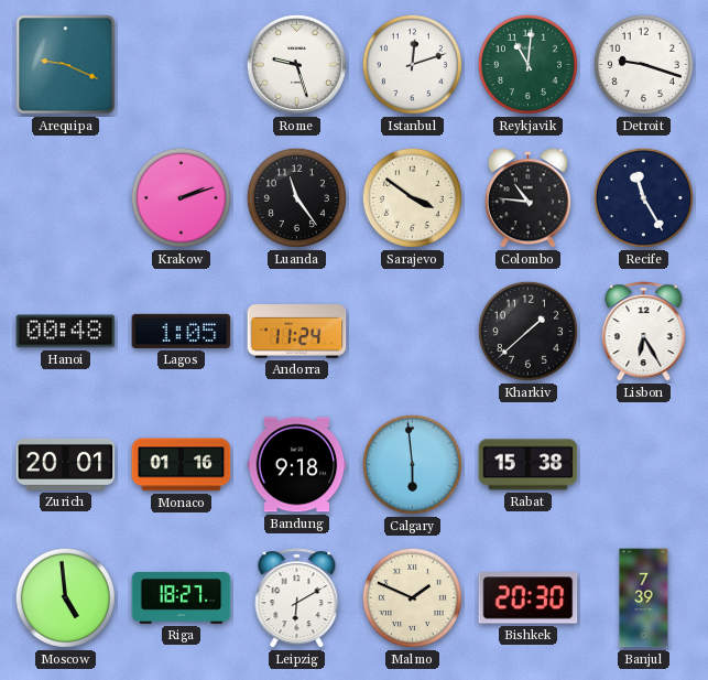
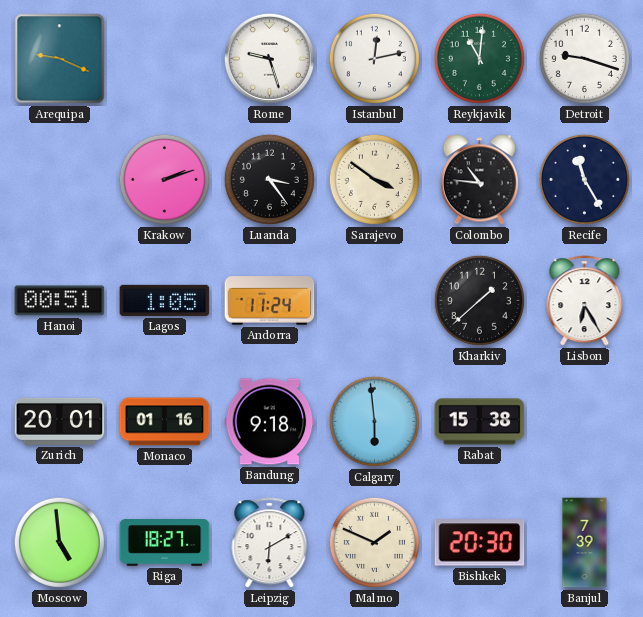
Istanbul: 12:12 -> 12:13
Luanda: 11:24 -> 3:24
Hanoi: 00:48 -> 00:51
